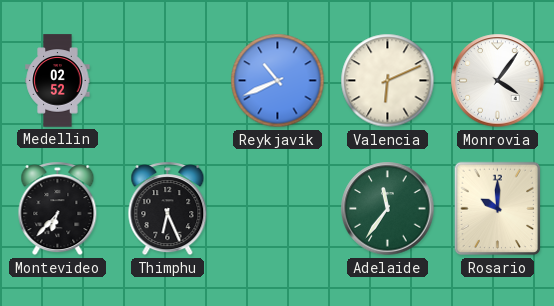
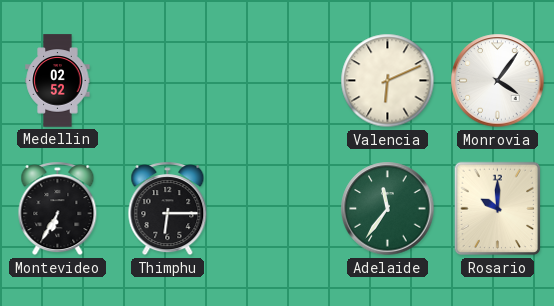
Reykjavik: 10:41 -> none
Montevideo: 6:37 -> 6:35
Thimphu: 6:26 -> 6:15
